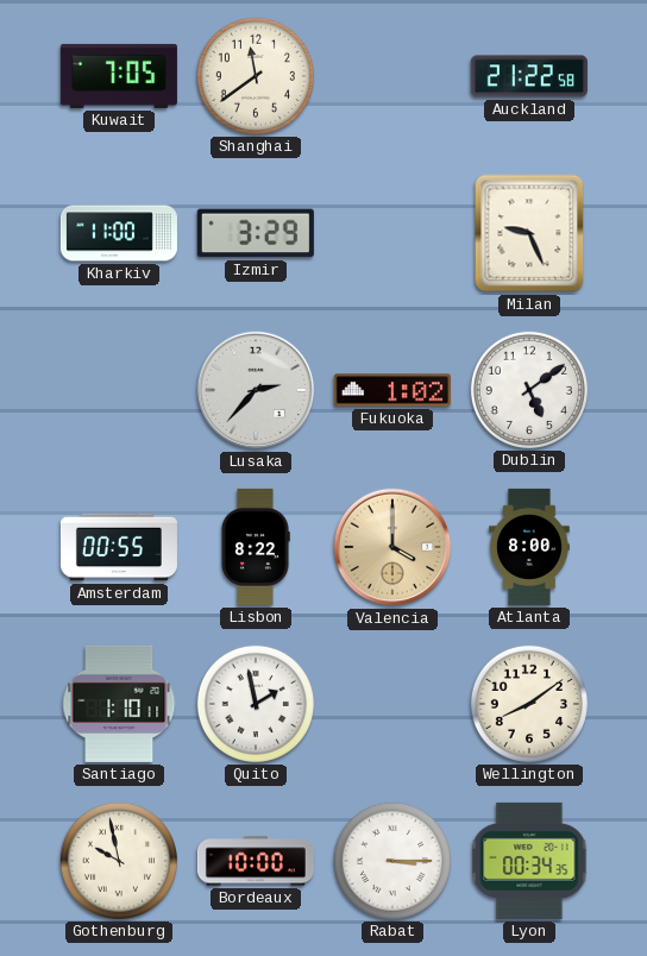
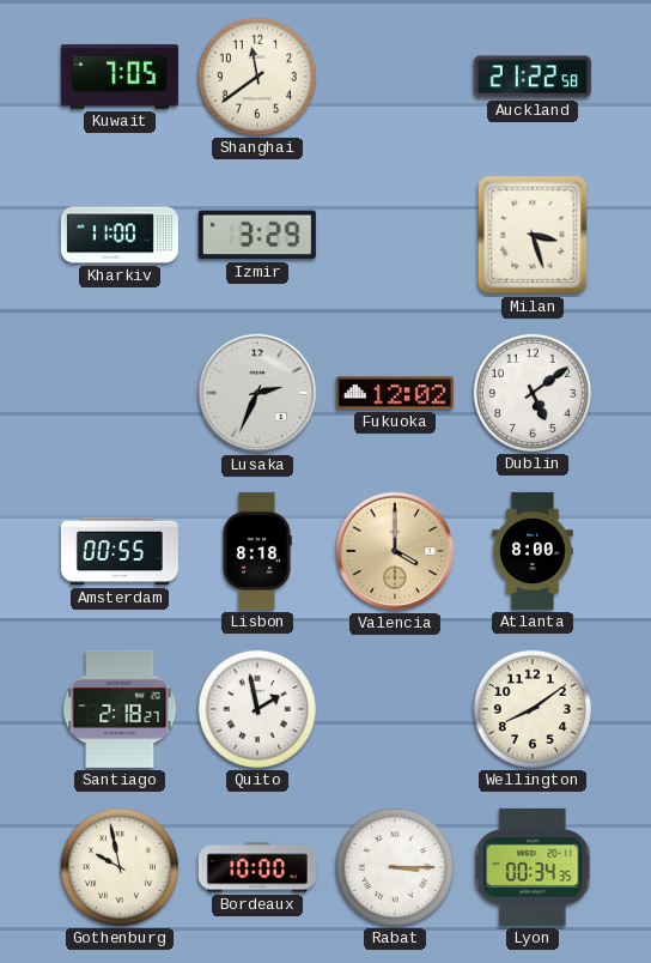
Milan: 9:26 -> 3:27
Lusaka: 2:37 -> 2:34
Fukuoka: 1:02 -> 12:02
Lisbon: 8:22 -> 8:18
Santiago: 1:10 -> 2:18
